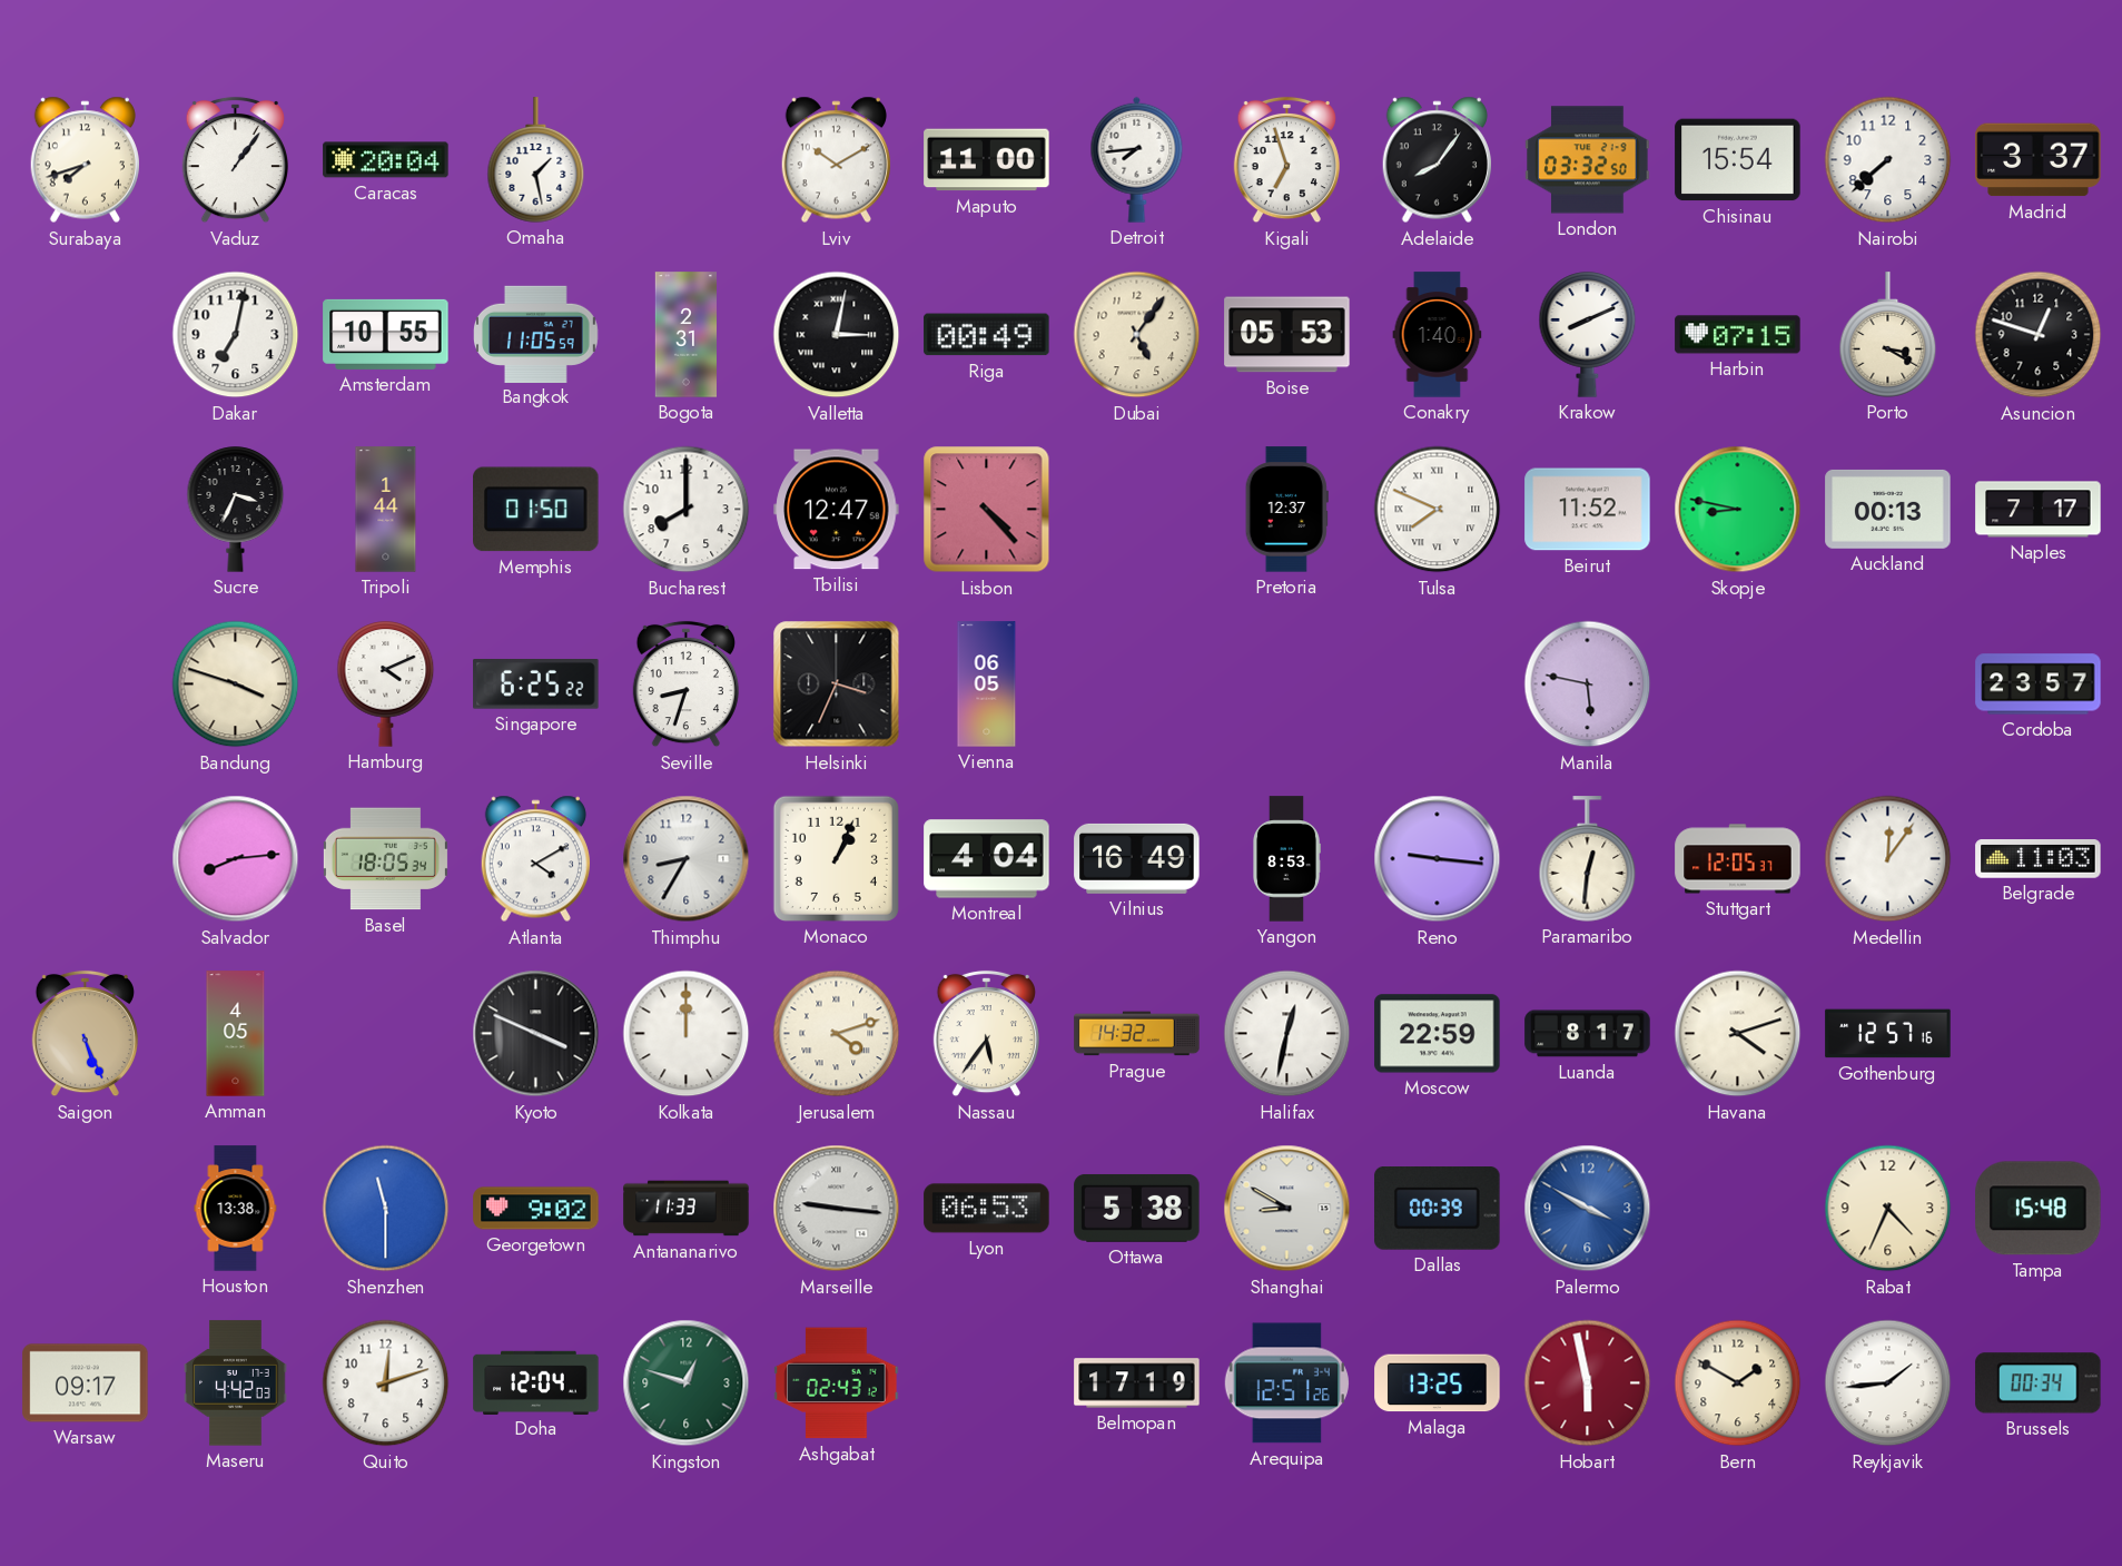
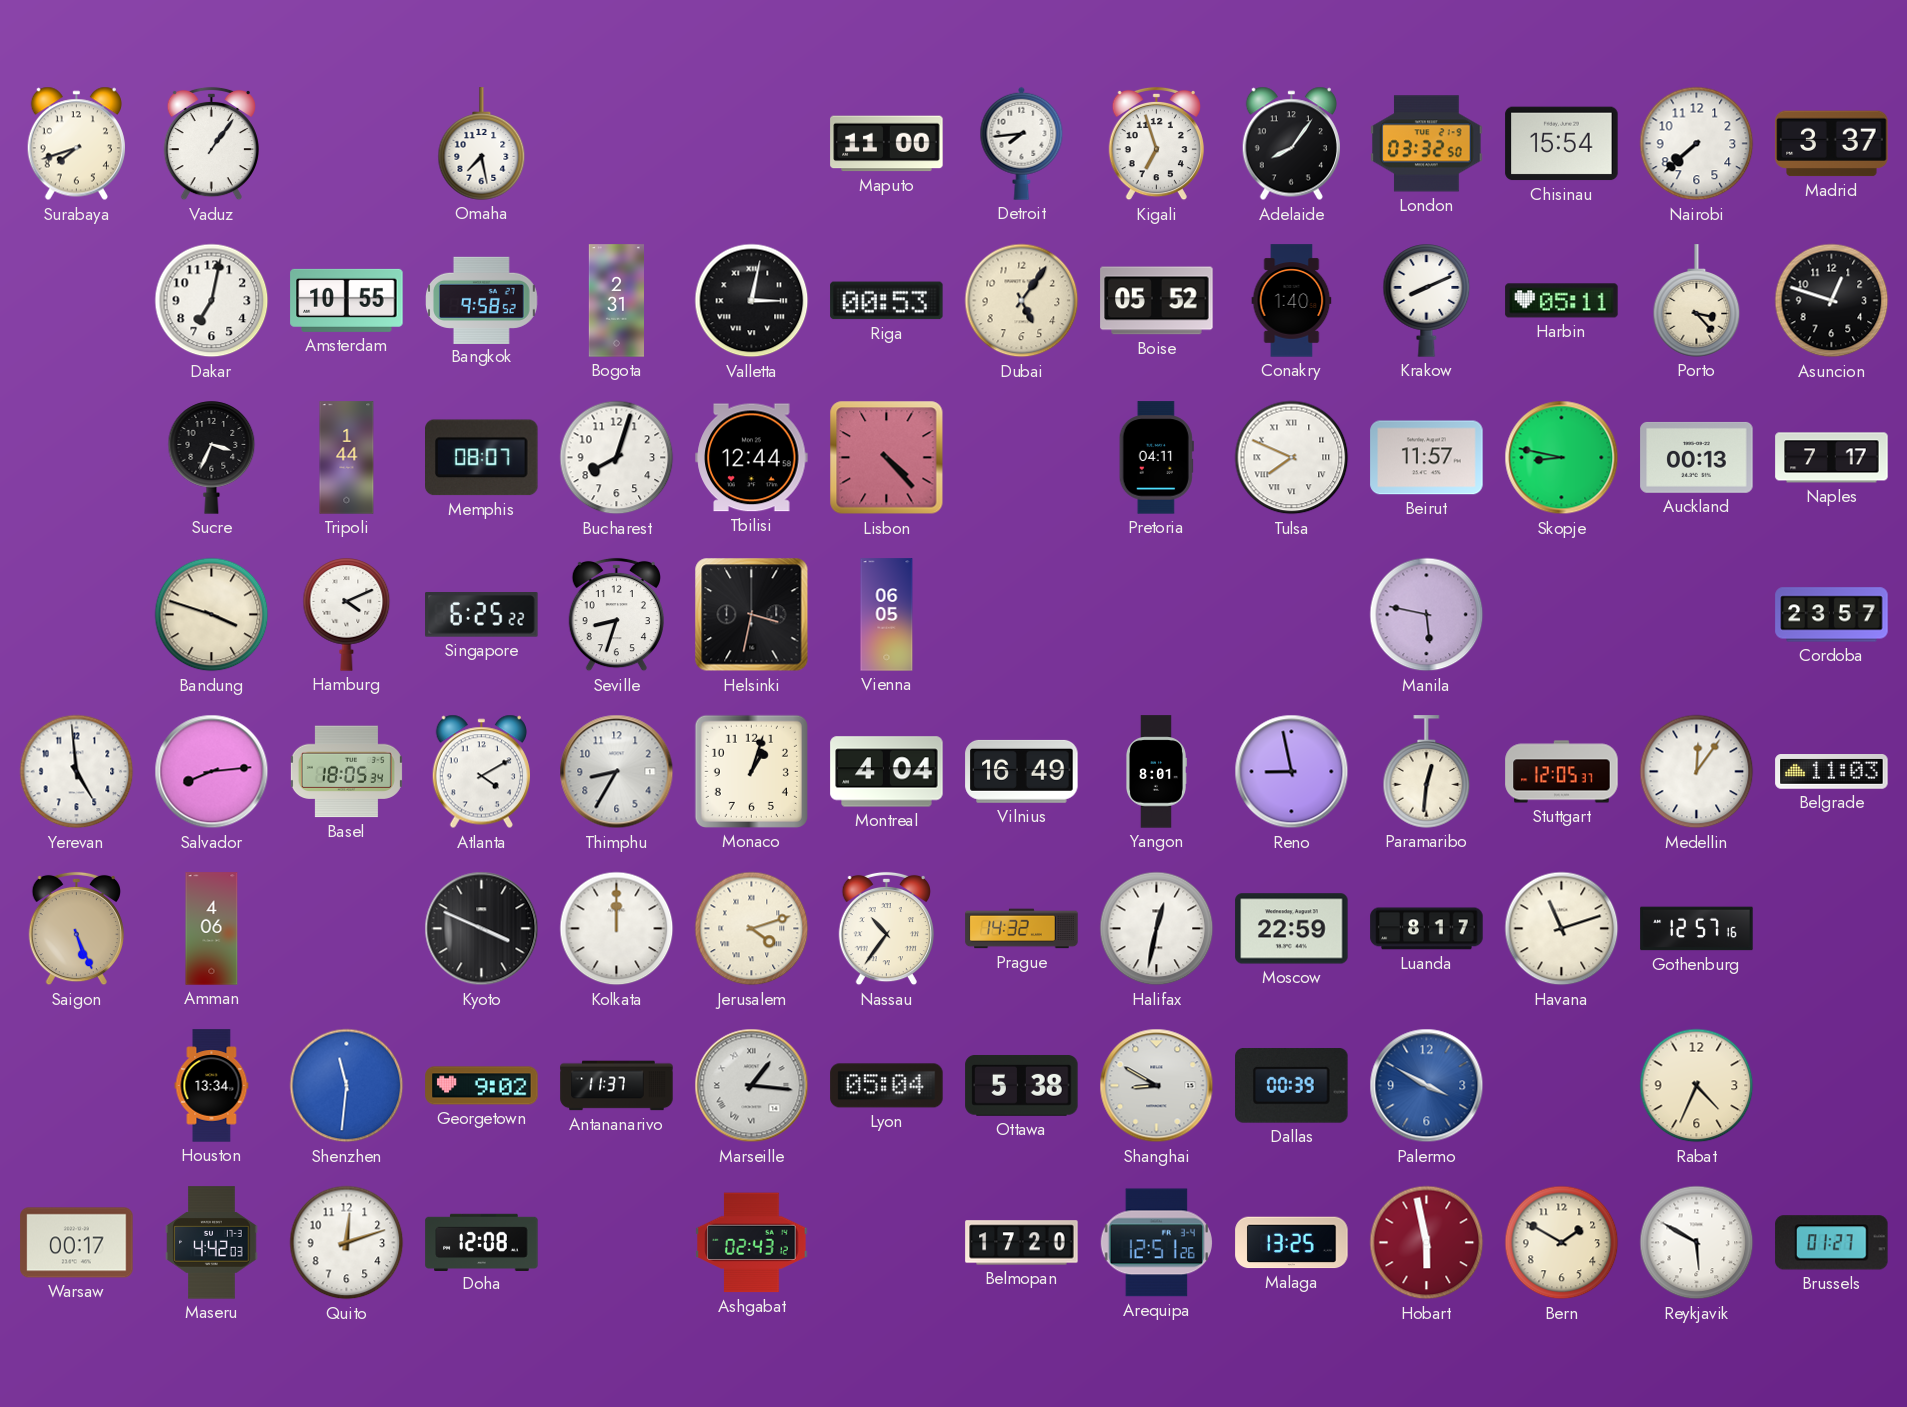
Caracas: 20:04 -> none
Omaha: 1:28 -> 7:28
Lviv: 10:10 -> none
Bangkok: 11:05 -> 9:58
Riga: 00:49 -> 00:53
Boise: 05:53 -> 05:52
Harbin: 07:15 -> 05:11
Porto: 3:20 -> 3:23
Memphis: 01:50 -> 08:07
Bucharest: 8:00 -> 8:03
Tbilisi: 12:47 -> 12:44
Pretoria: 12:37 -> 04:11
Beirut: 11:52 -> 11:57
Helsinki: 3:34 -> 3:32
Yerevan: none -> 4:59
Monaco: 1:04 -> 1:03
Yangon: 8:53 -> 8:01
Reno: 9:16 -> 8:58
Amman: 4:05 -> 4:06
Nassau: 5:36 -> 10:36
Havana: 4:12 -> 11:12
Houston: 13:38 -> 13:34
Shenzhen: 11:30 -> 11:31
Antananarivo: 11:33 -> 11:37
Marseille: 9:16 -> 1:16
Lyon: 06:53 -> 05:04
Tampa: 15:48 -> none
Warsaw: 09:17 -> 00:17
Doha: 12:04 -> 12:08
Kingston: 12:48 -> none
Belmopan: 17:19 -> 17:20
Reykjavik: 1:44 -> 5:50
Brussels: 00:34 -> 01:27
